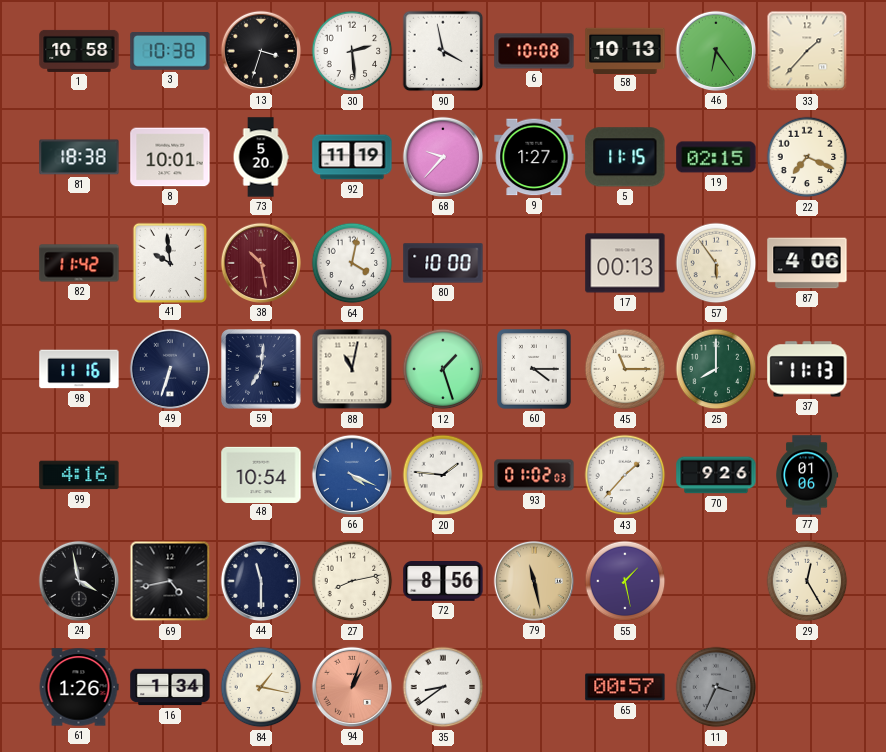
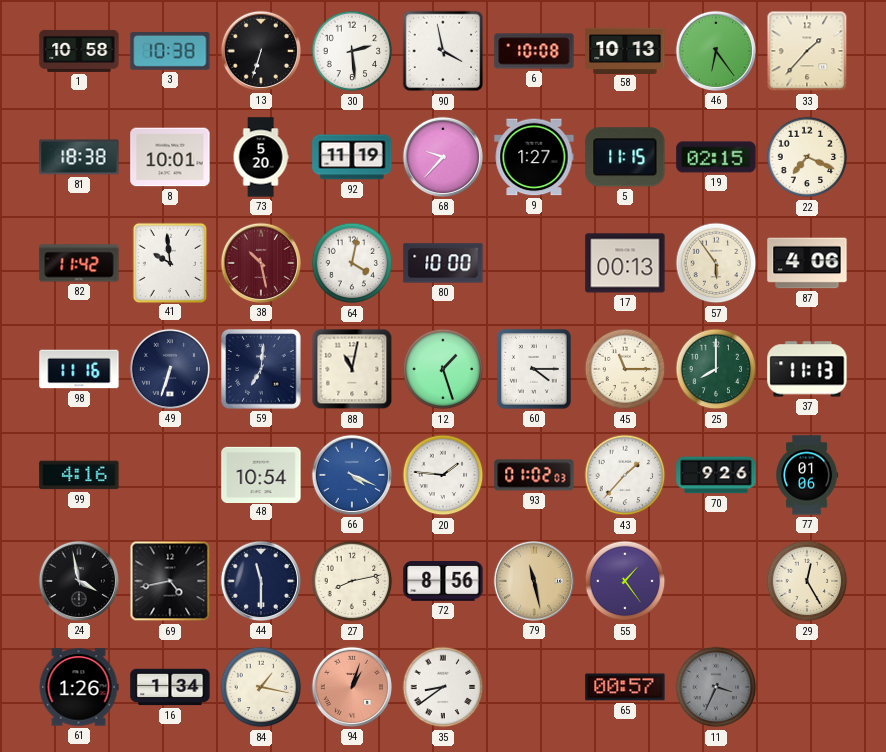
13: 3:33 -> 6:33
55: 1:28 -> 1:24
